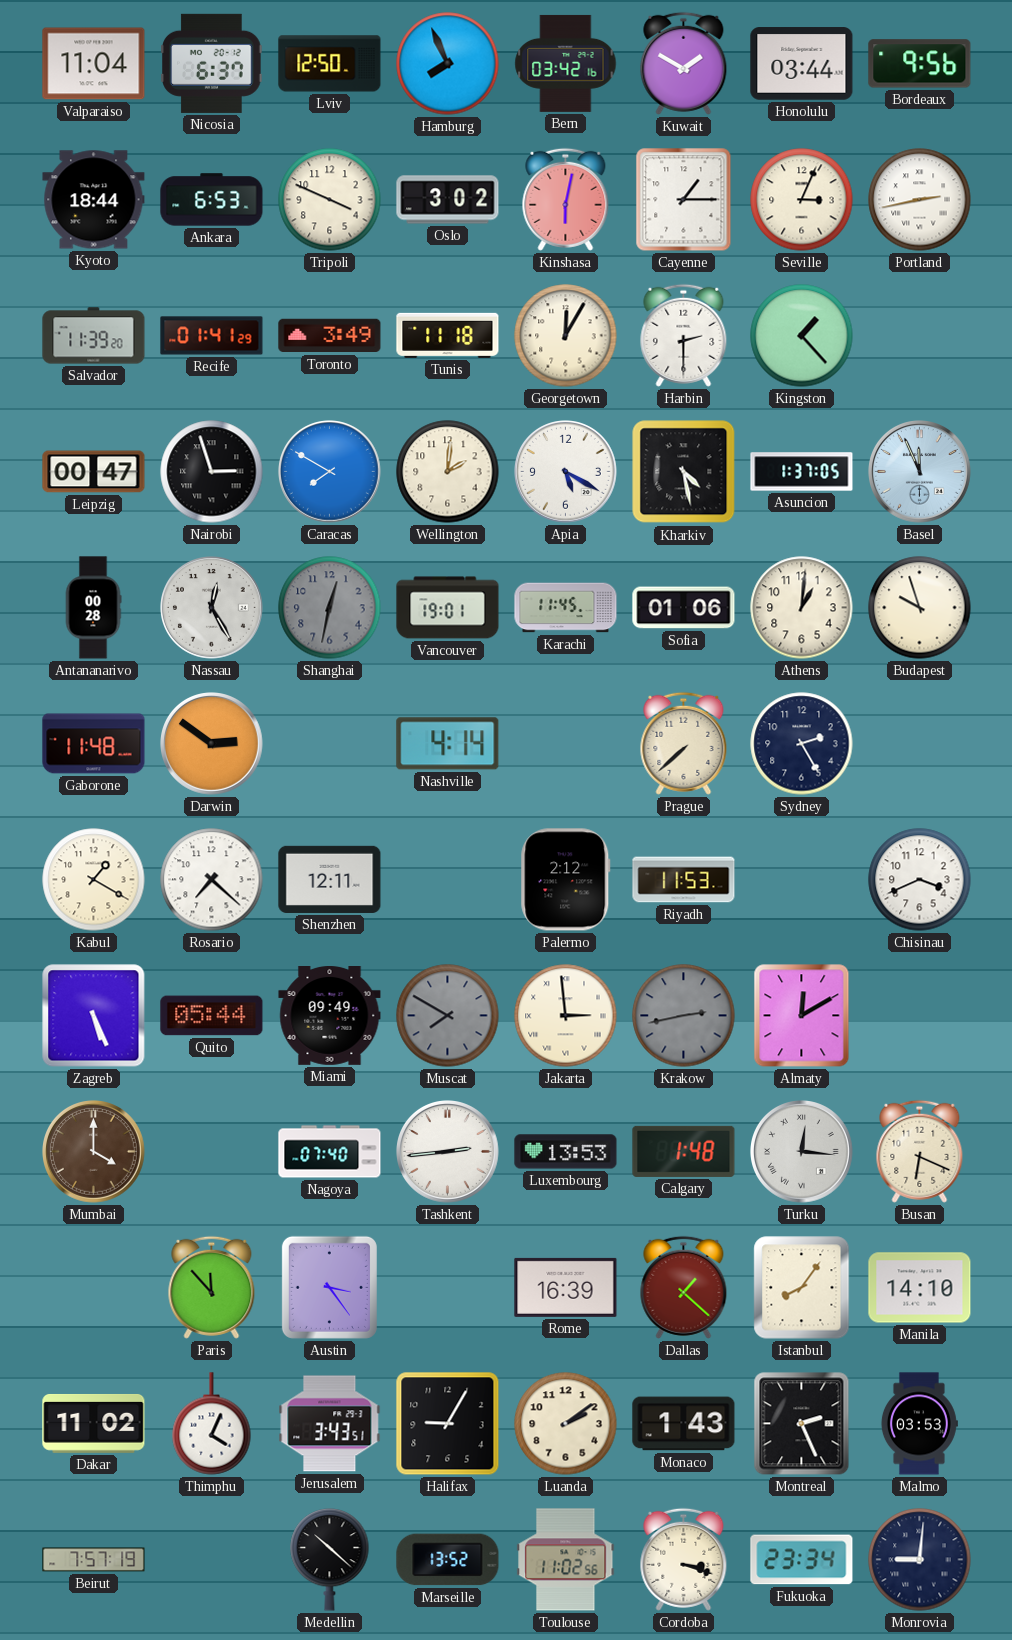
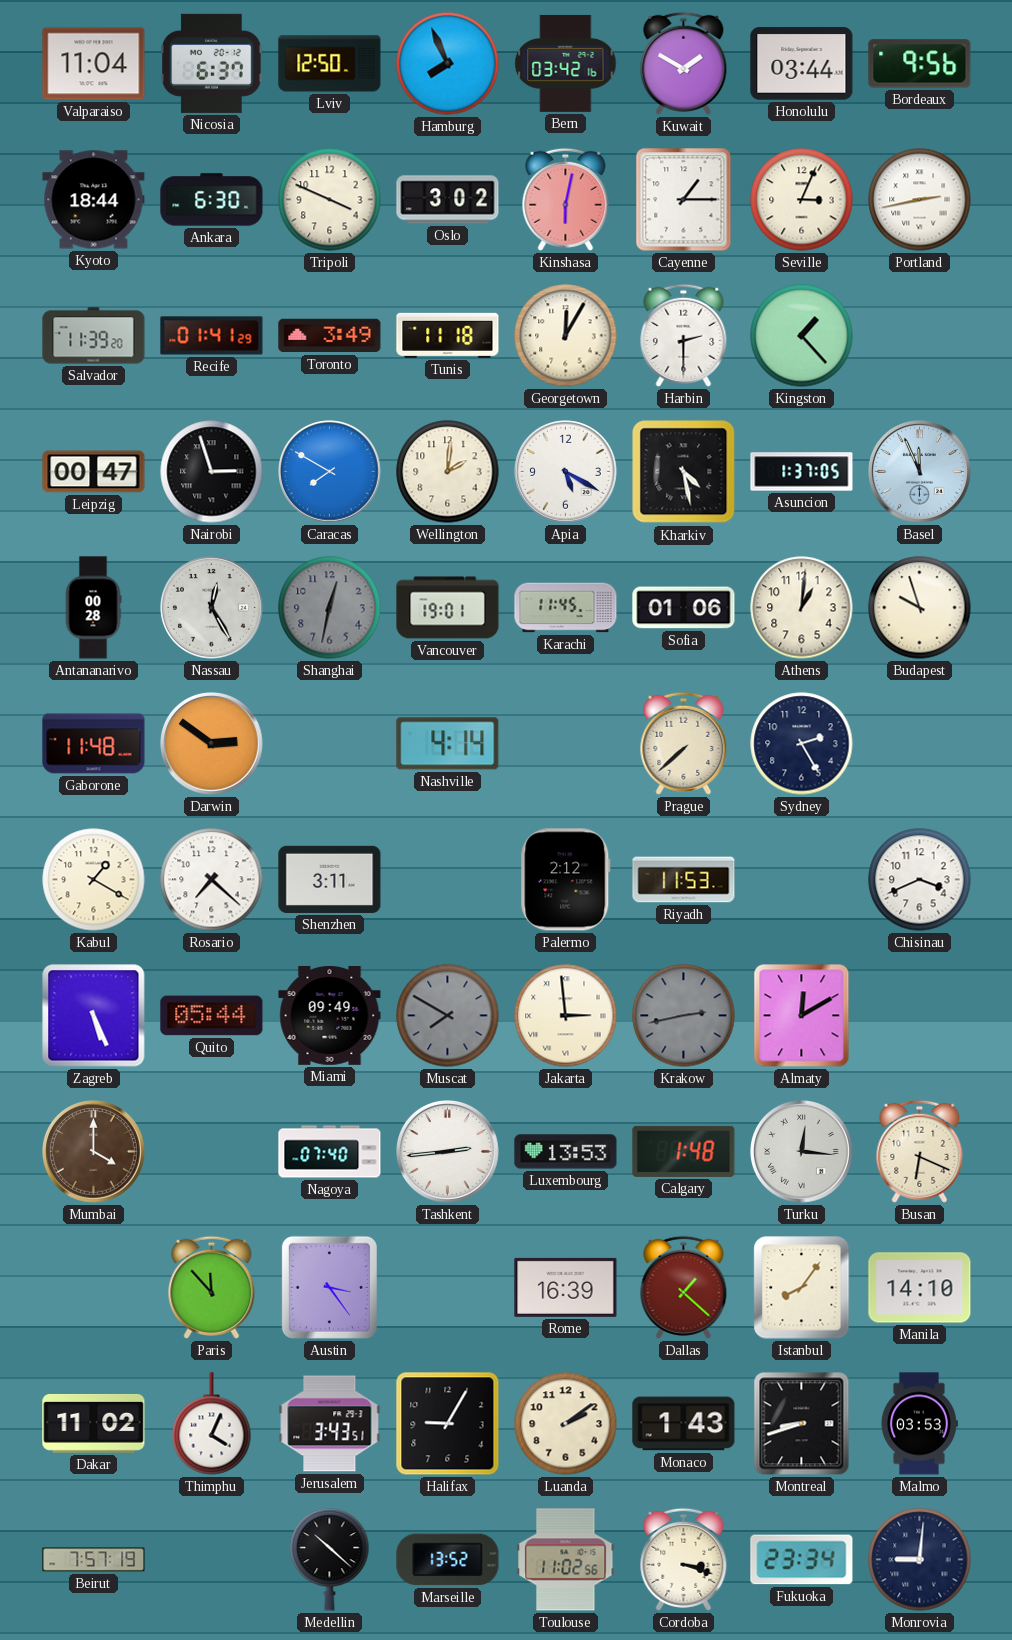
Ankara: 6:53 -> 6:30
Shenzhen: 12:11 -> 3:11
Montreal: 2:26 -> 8:42
